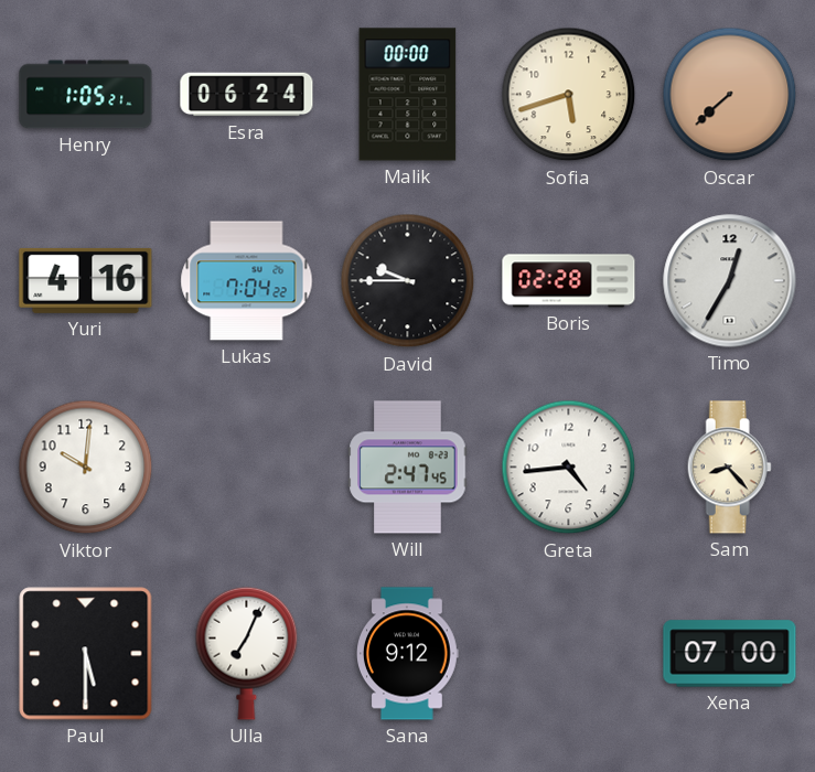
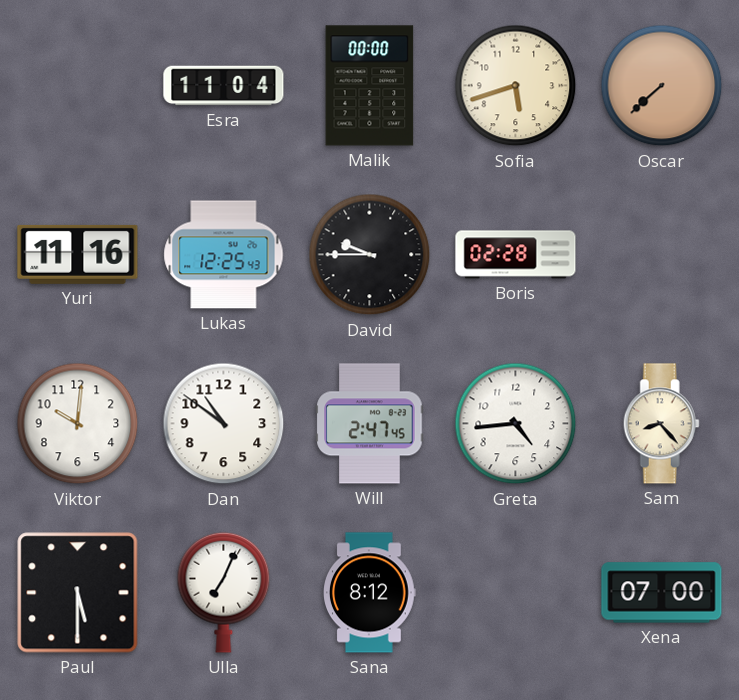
Henry: 1:05 -> none
Esra: 06:24 -> 11:04
Yuri: 4:16 -> 11:16
Lukas: 7:04 -> 12:25
Timo: 12:35 -> none
Dan: none -> 10:51
Sana: 9:12 -> 8:12
